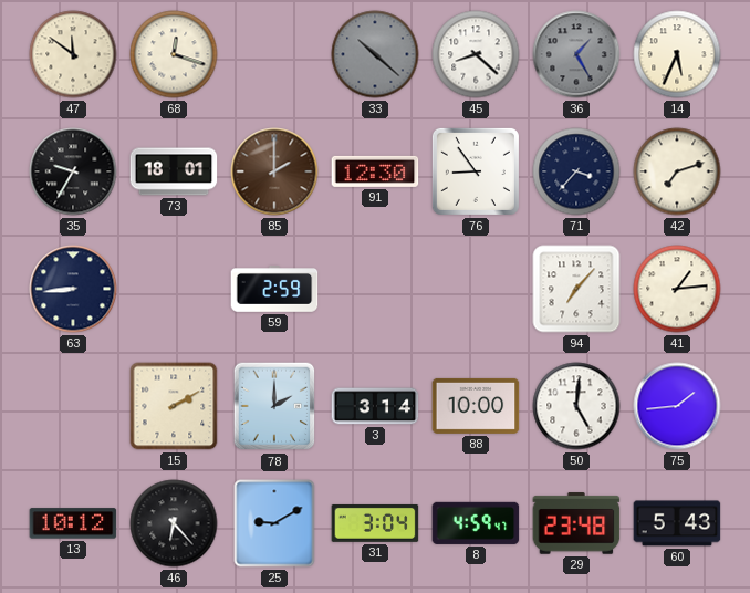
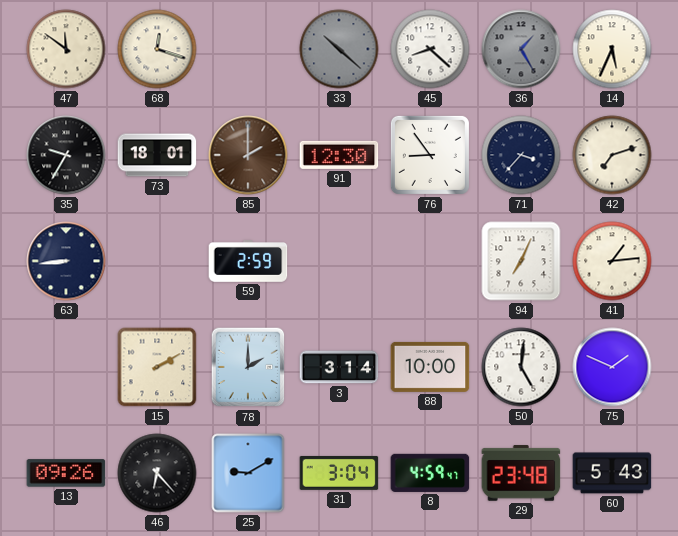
94: 7:07 -> 7:04
75: 1:44 -> 1:49
13: 10:12 -> 09:26
